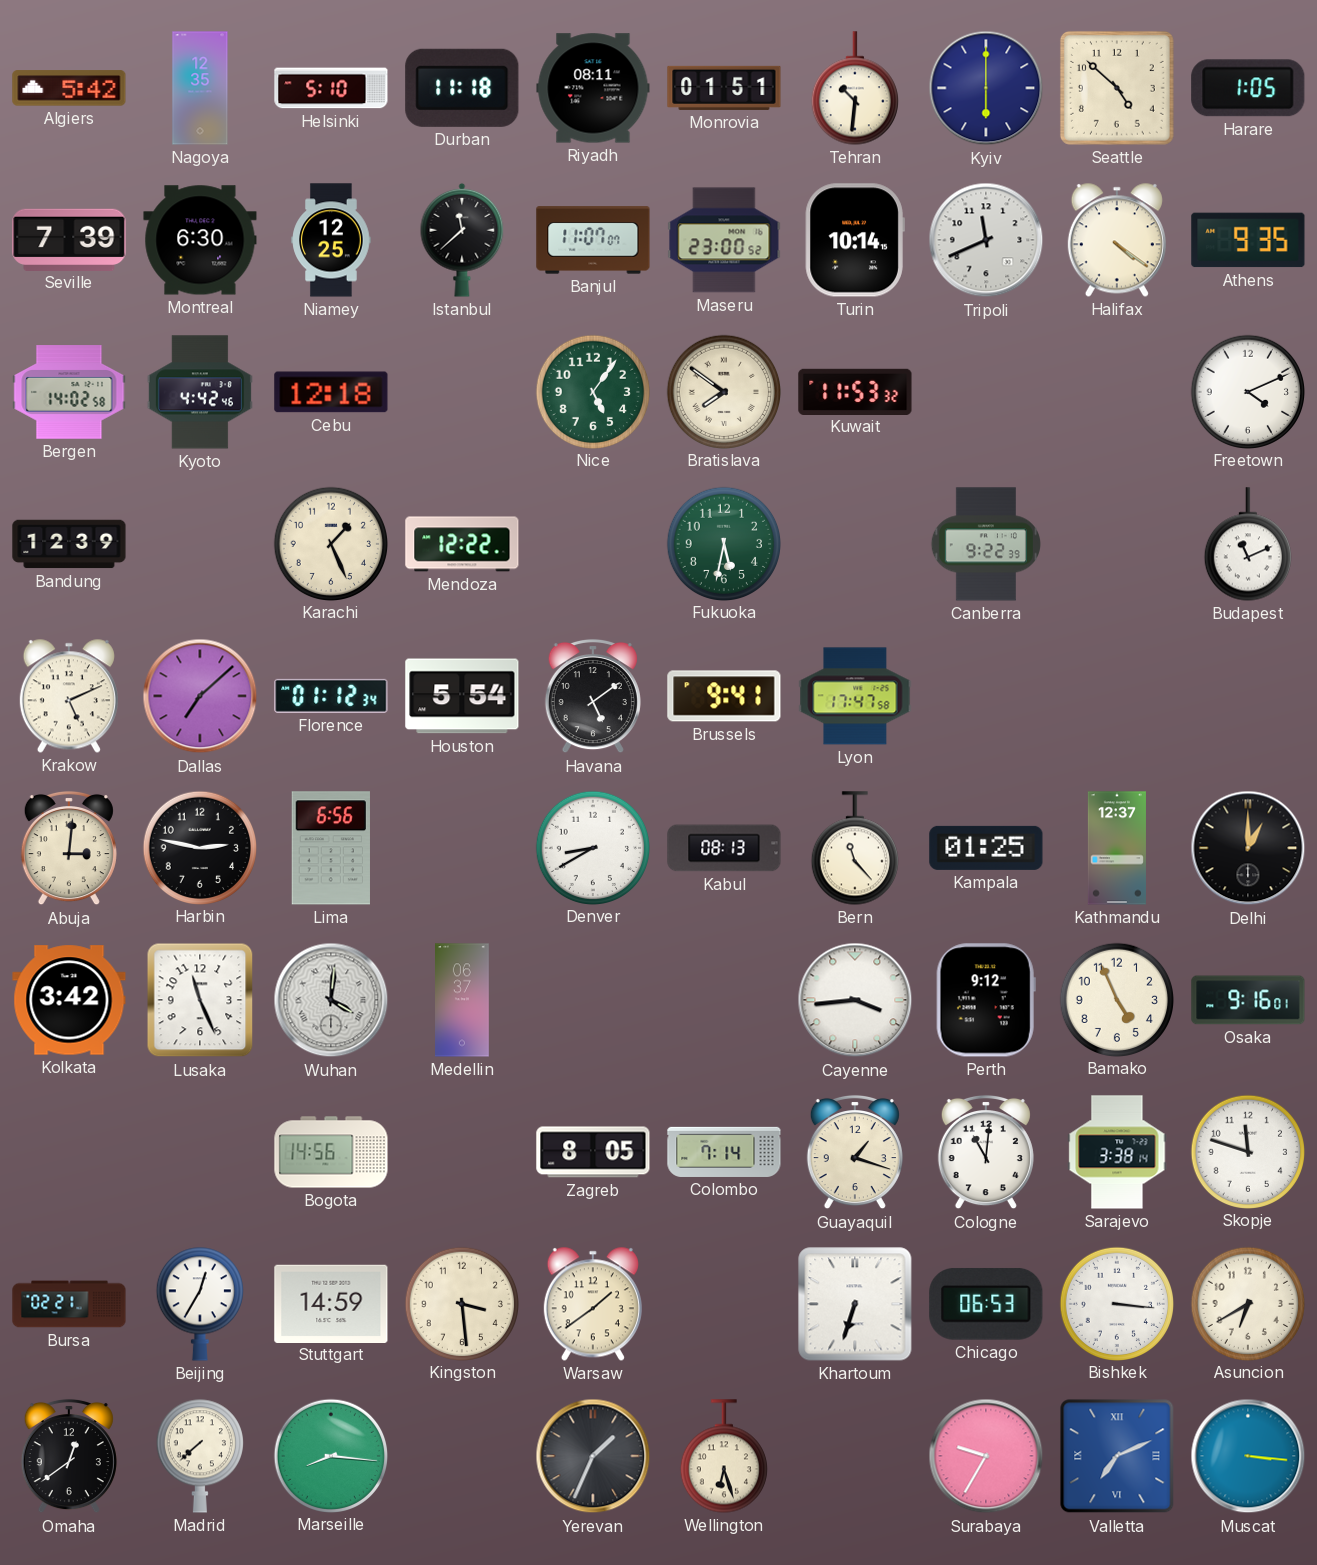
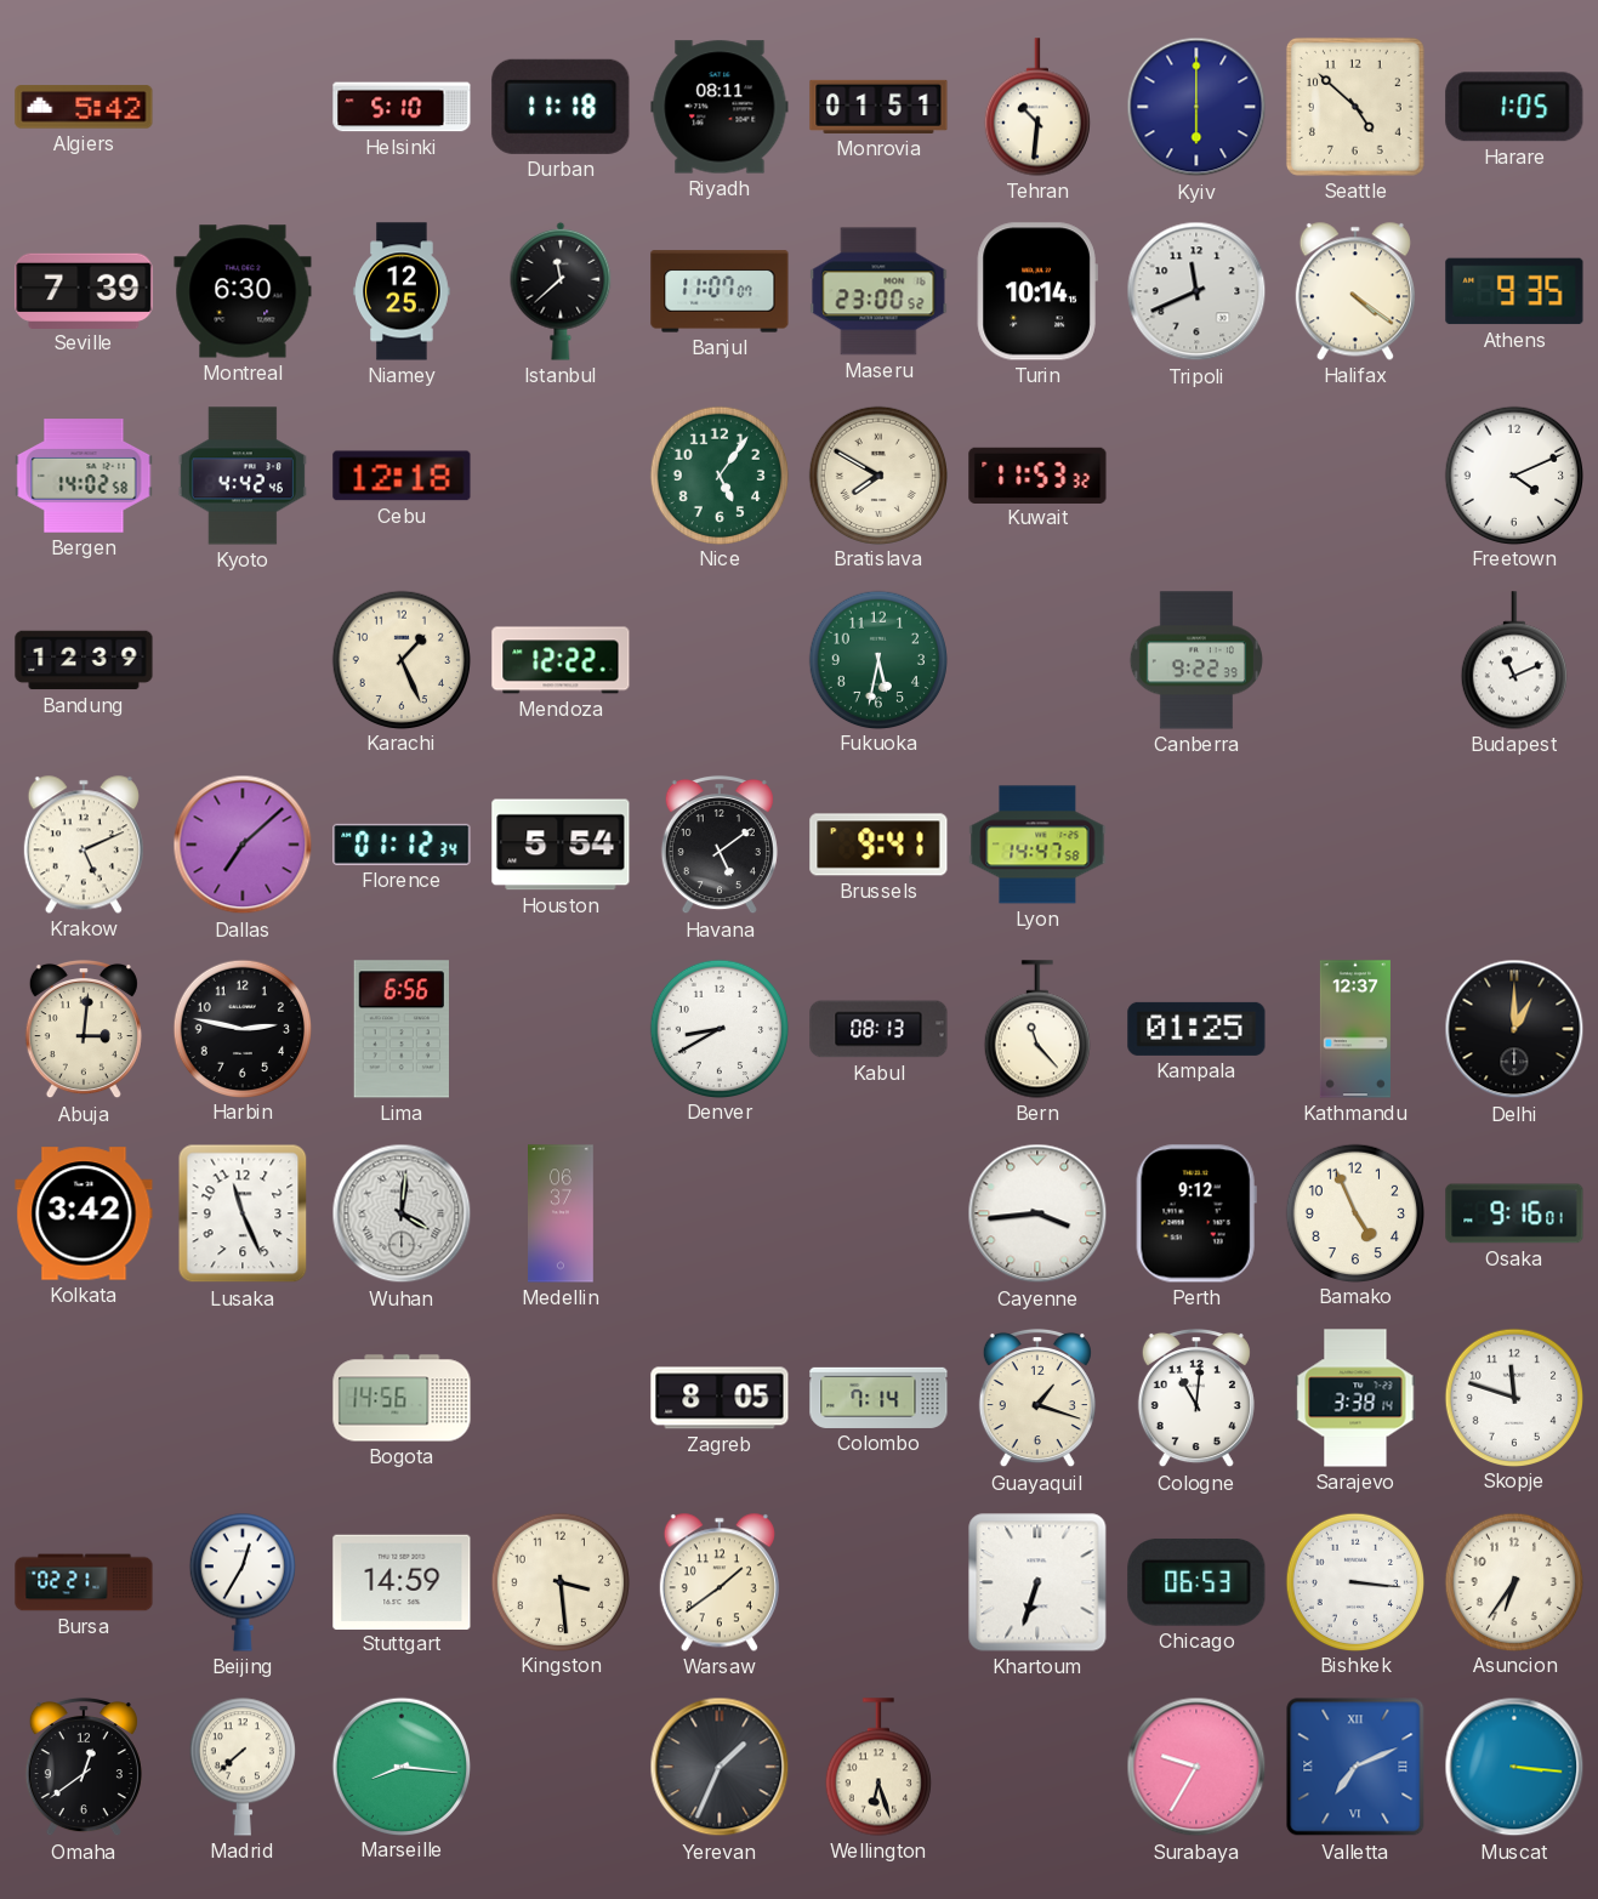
Nagoya: 12:35 -> none
Bratislava: 7:51 -> 7:50
Lyon: 17:47 -> 14:47
Asuncion: 6:40 -> 6:36
